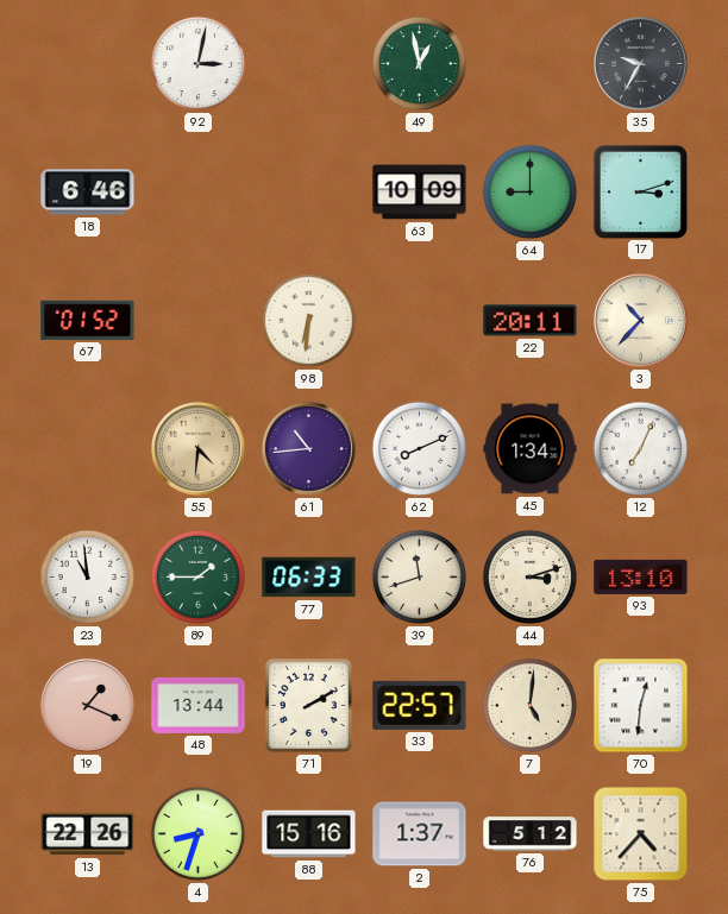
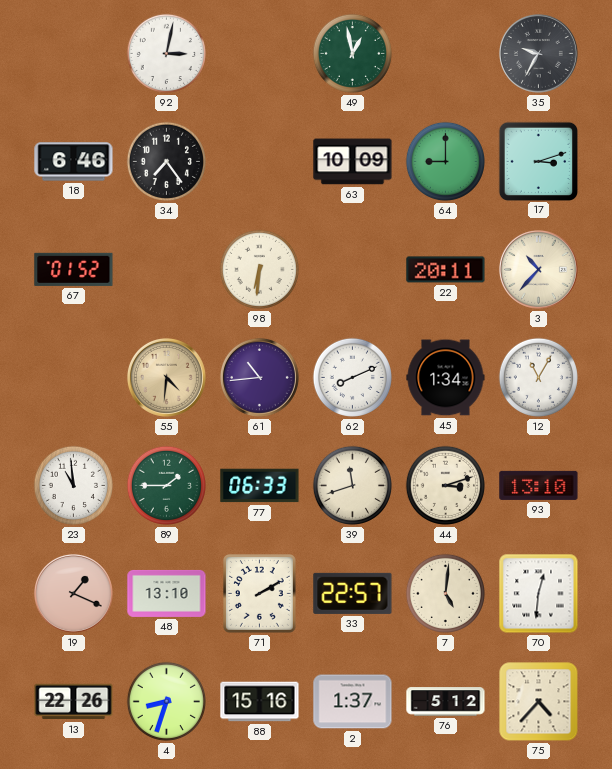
34: none -> 7:24
12: 7:04 -> 11:05
48: 13:44 -> 13:10
